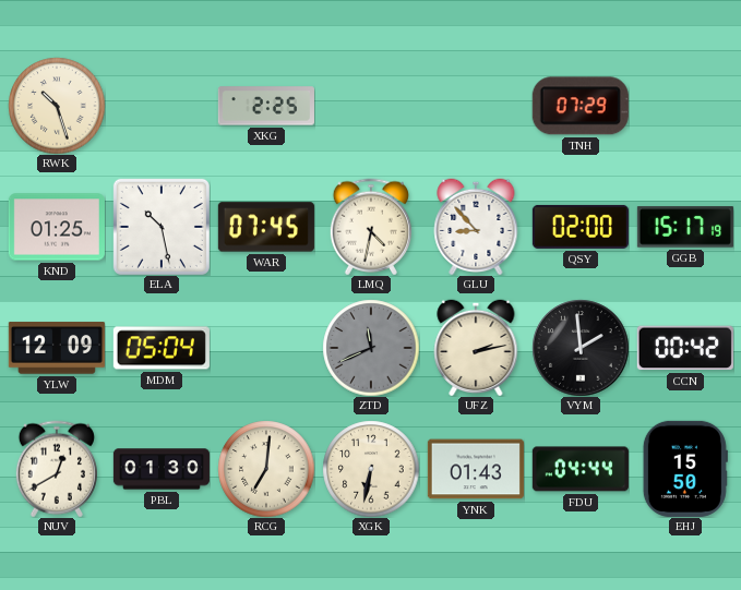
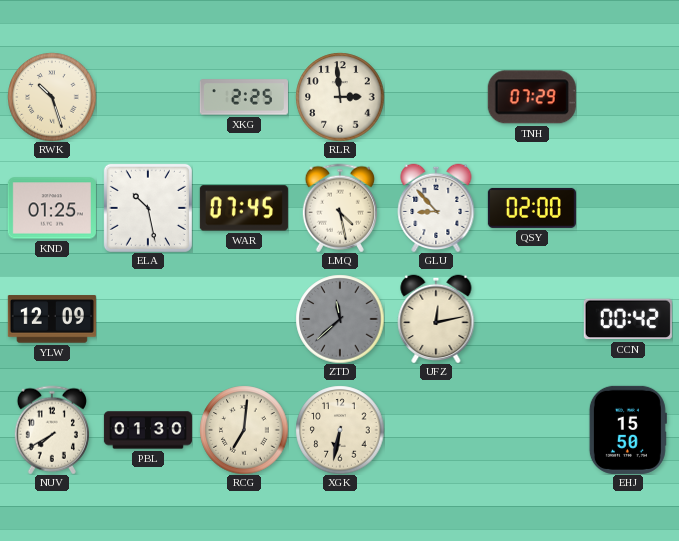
RLR: none -> 2:59
LMQ: 4:32 -> 4:28
GGB: 15:17 -> none
MDM: 05:04 -> none
ZTD: 11:41 -> 11:38
UFZ: 2:13 -> 12:13
VYM: 1:59 -> none
NUV: 12:40 -> 7:40
YNK: 01:43 -> none
FDU: 04:44 -> none
